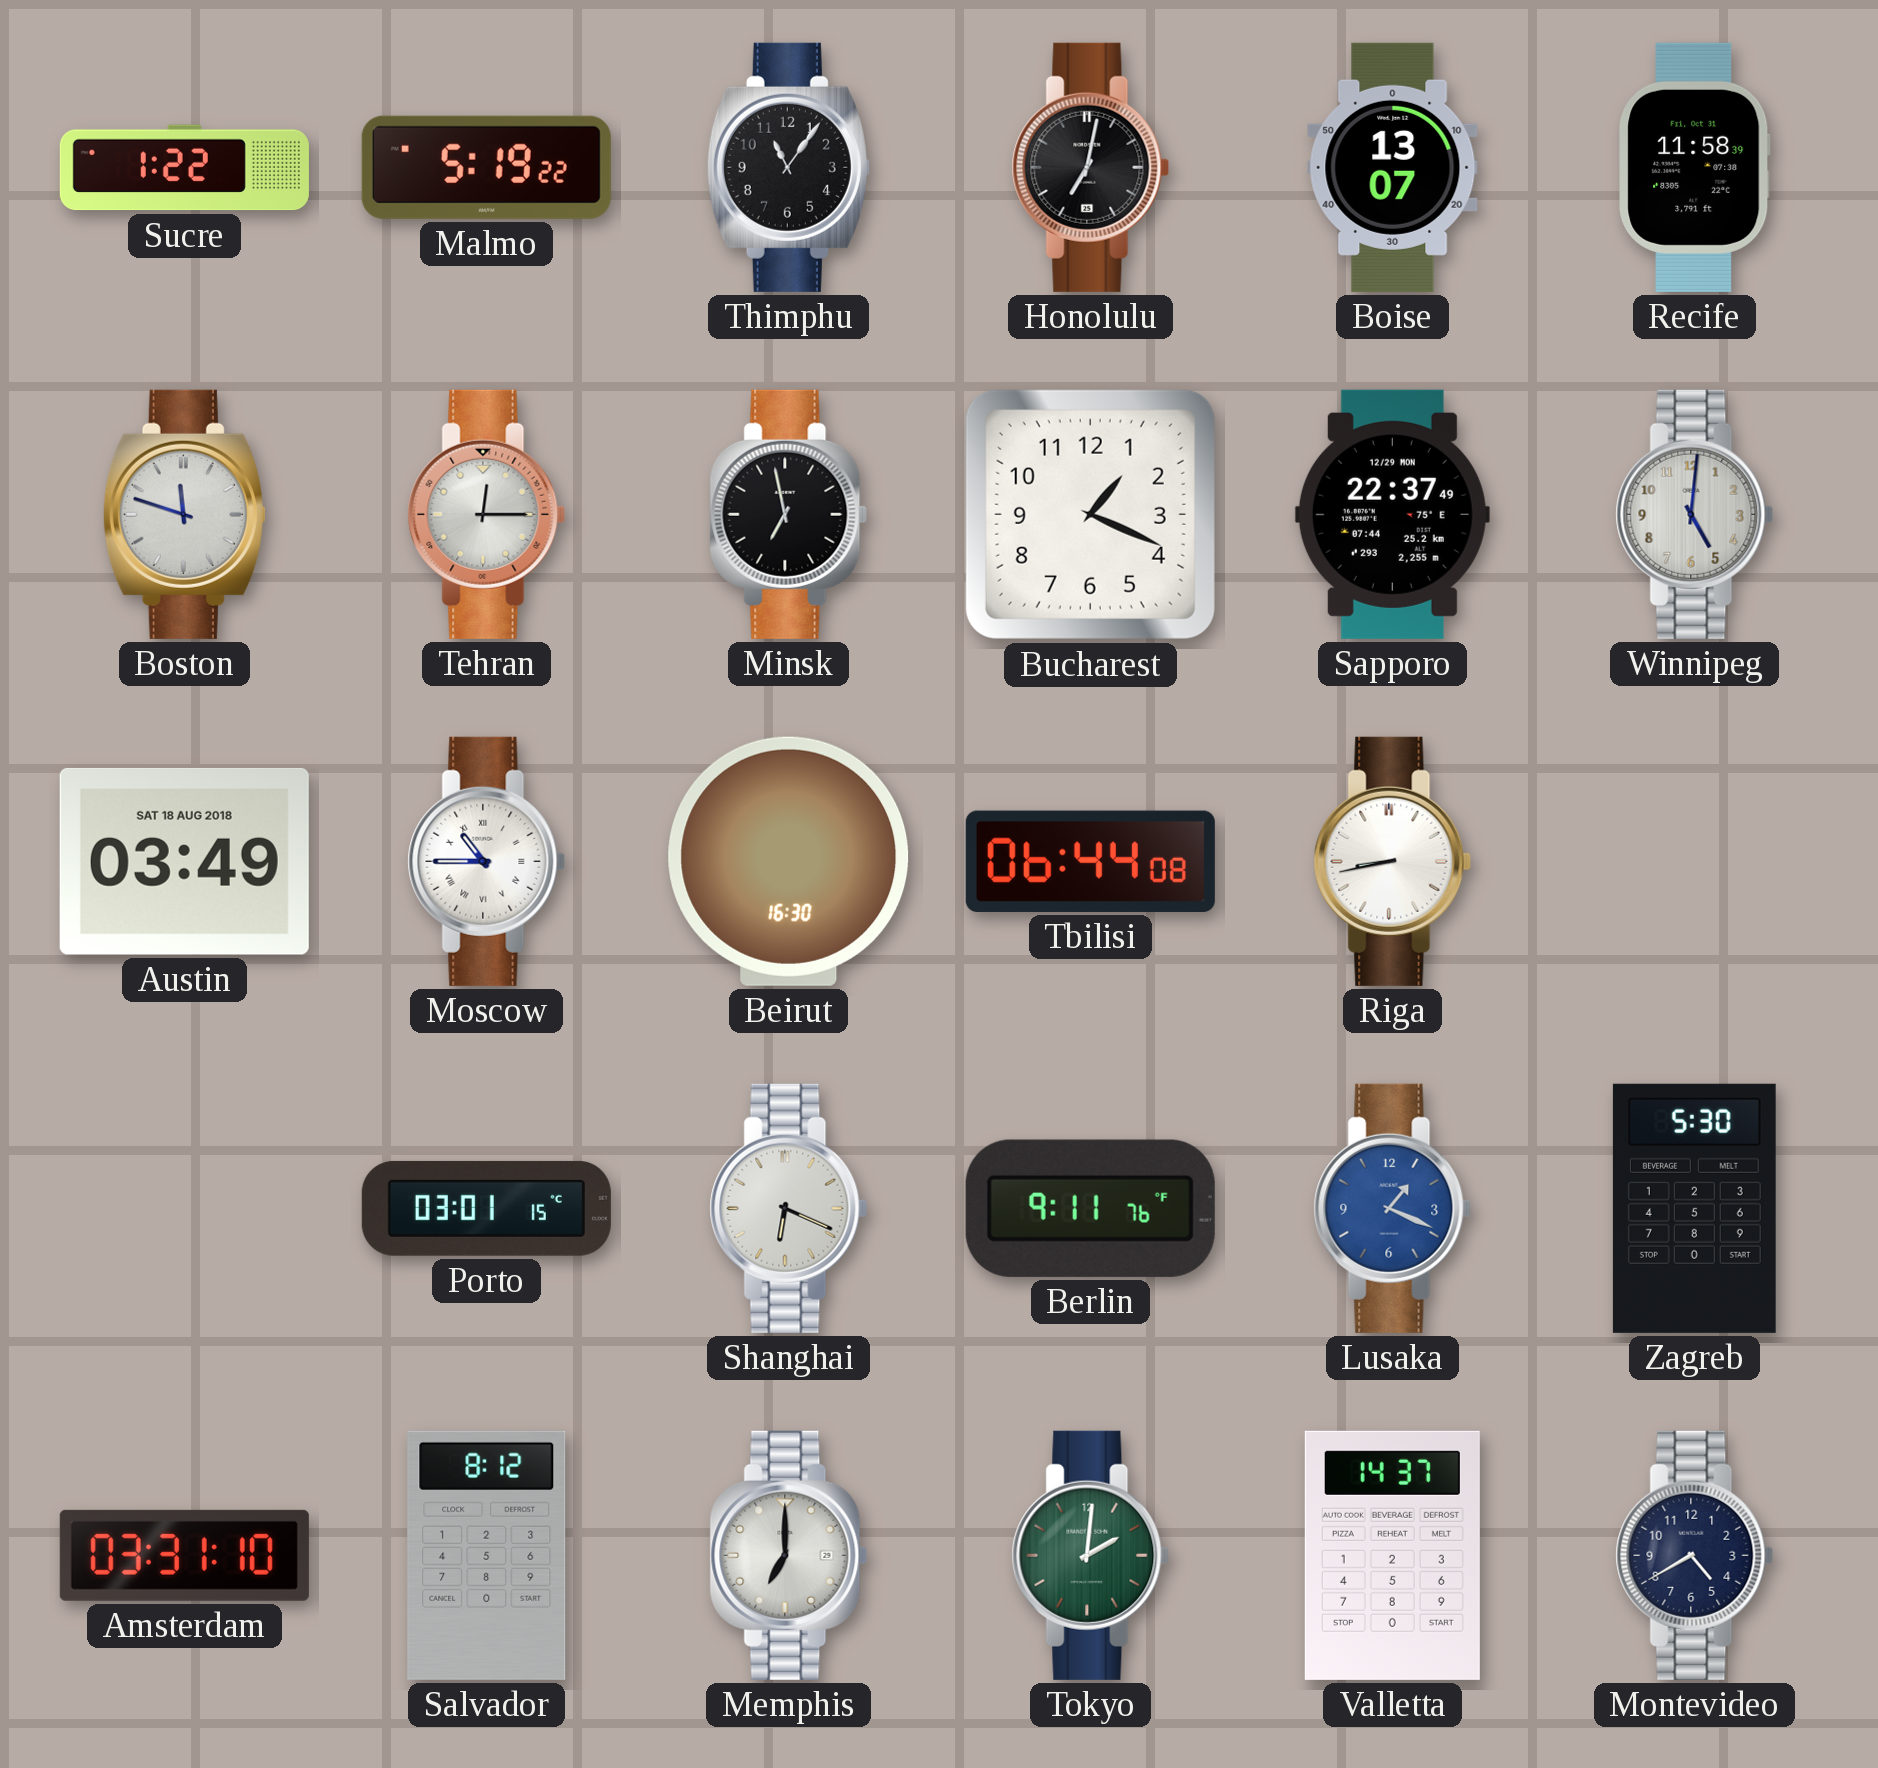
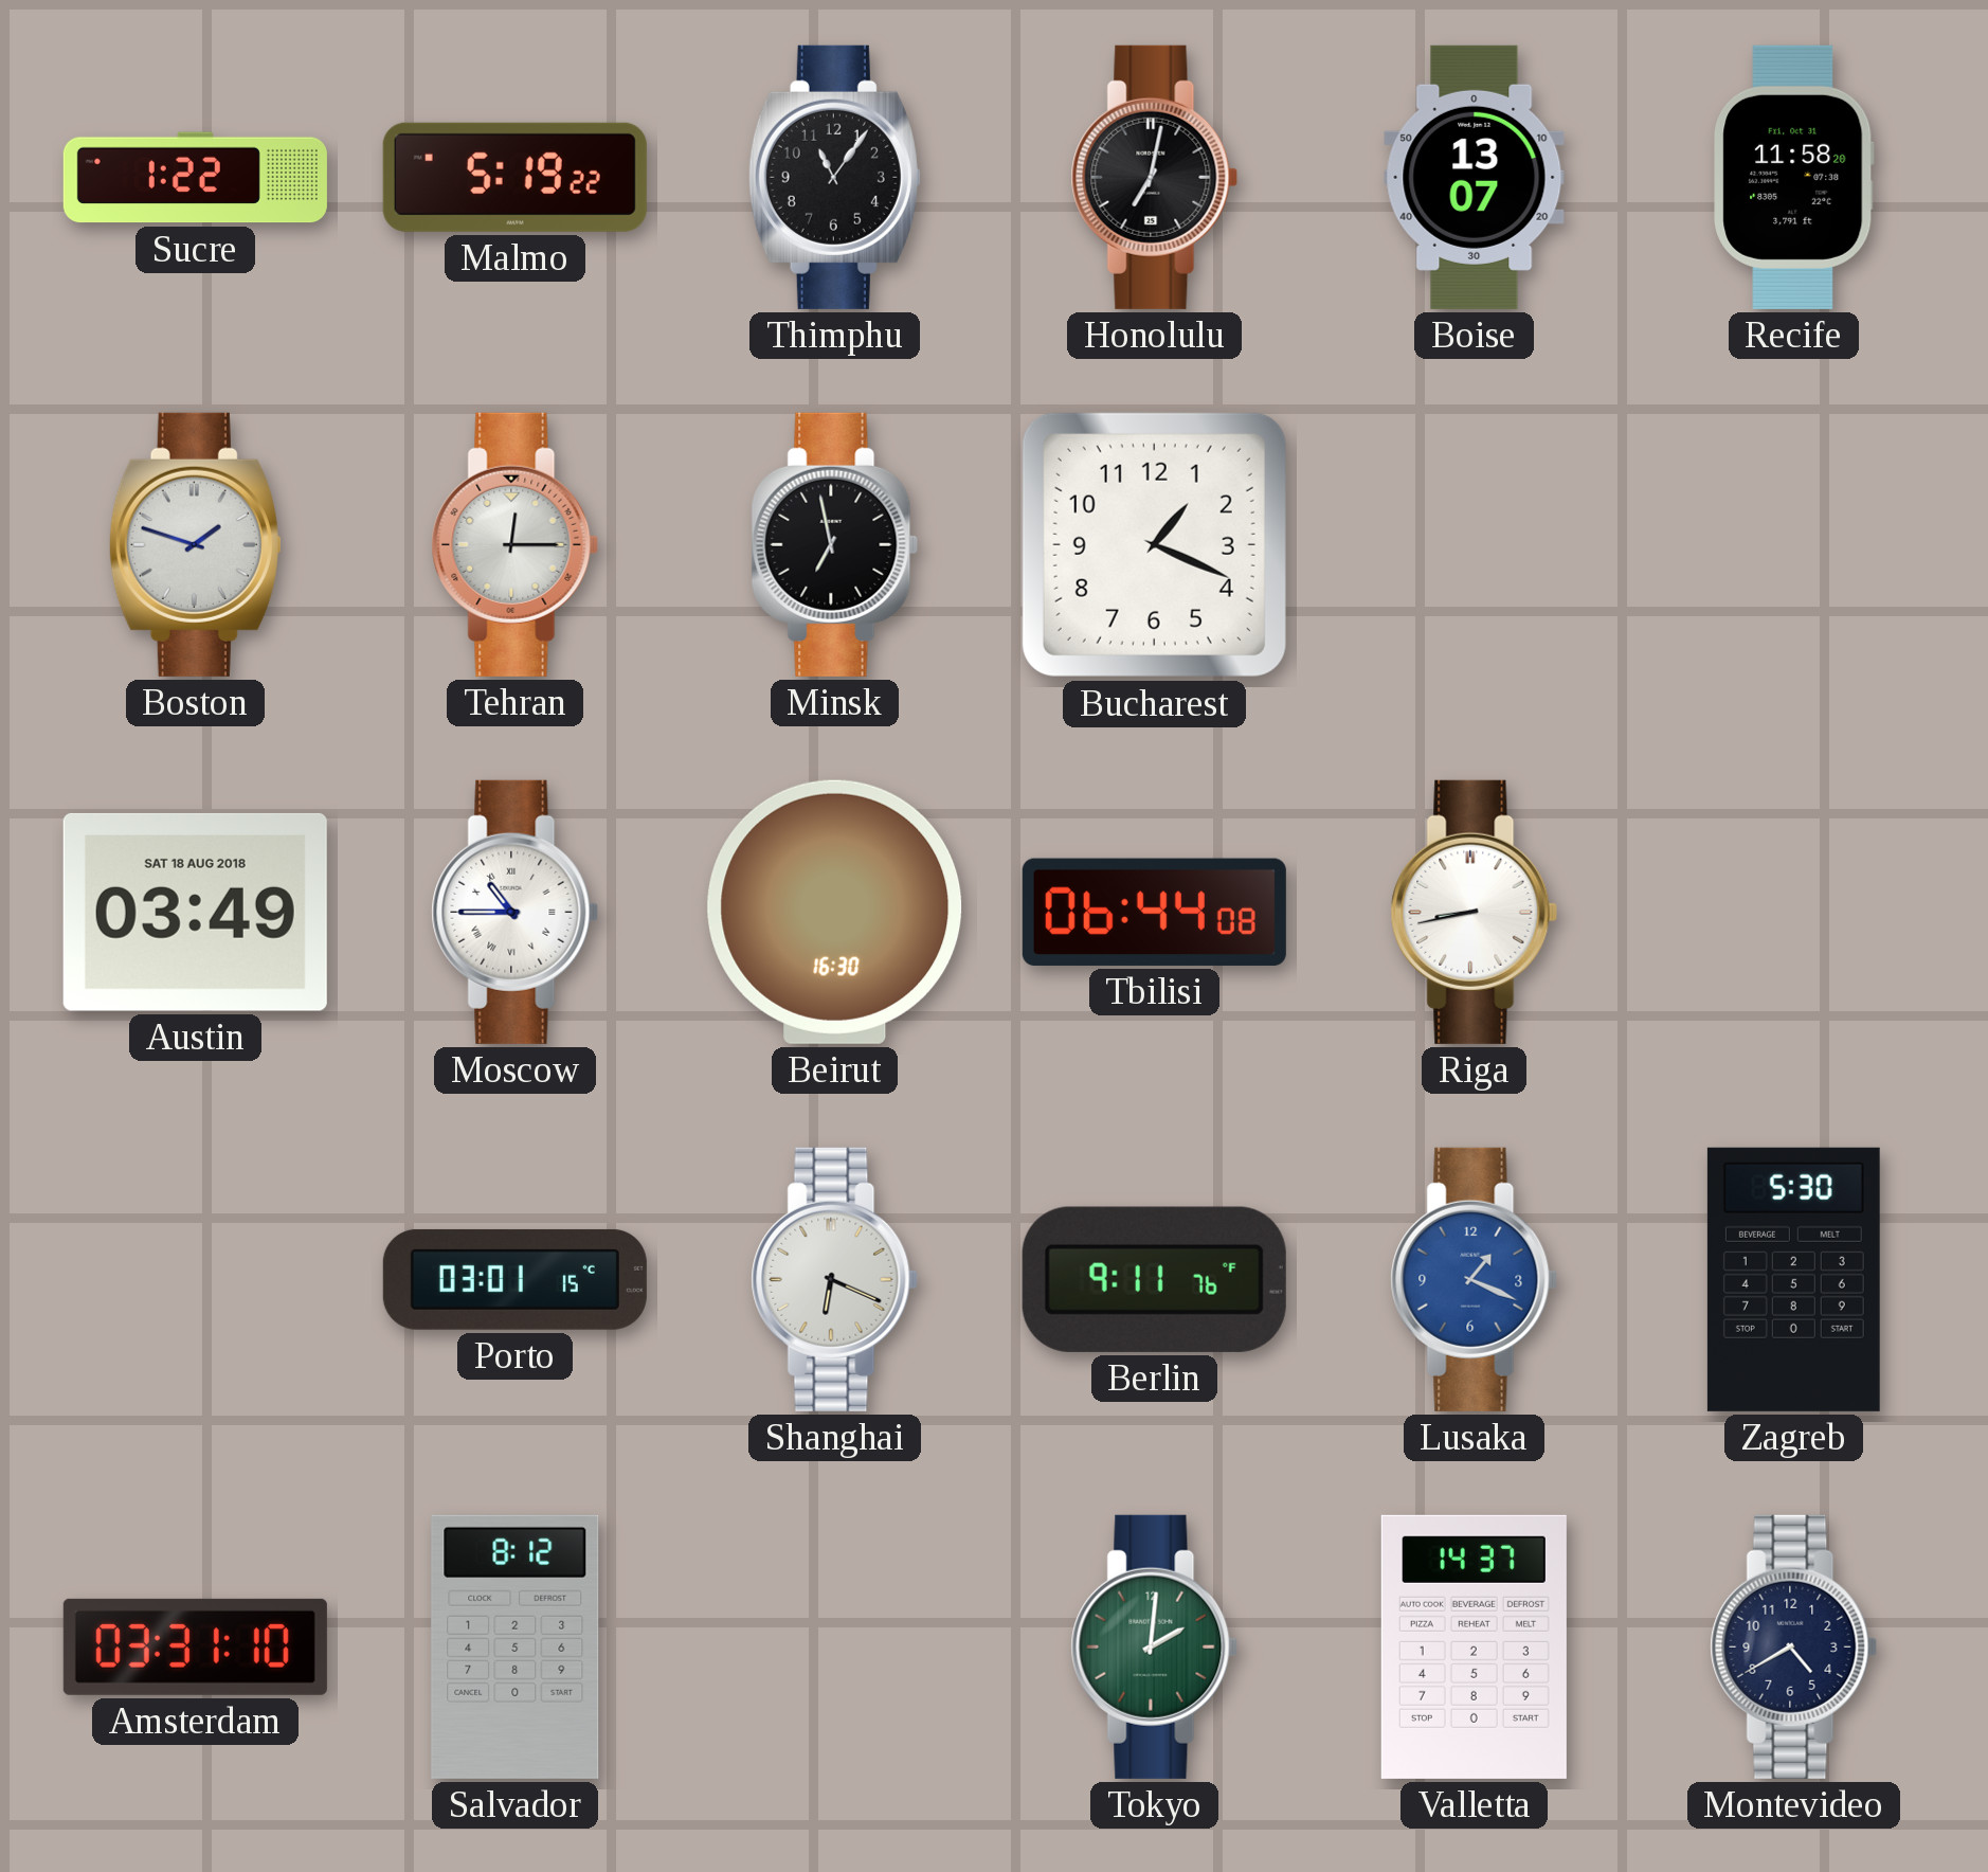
Recife: 11:58:39 -> 11:58:20
Boston: 11:48 -> 1:48
Sapporo: 22:37 -> none
Winnipeg: 5:01 -> none
Memphis: 7:00 -> none
